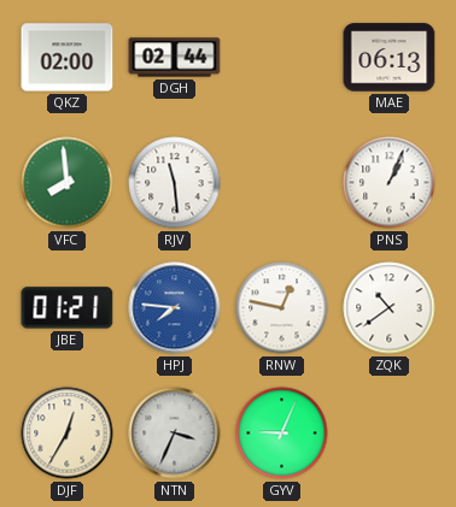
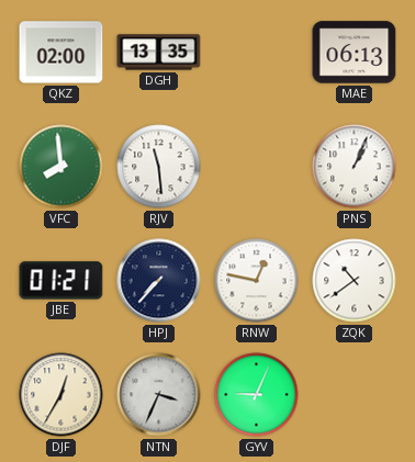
DGH: 02:44 -> 13:35
HPJ: 7:46 -> 7:37
HPJ dial: blue -> navy
